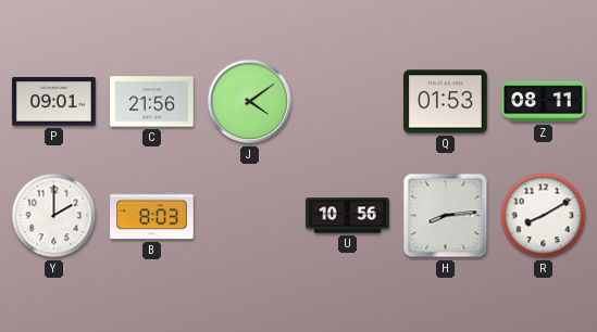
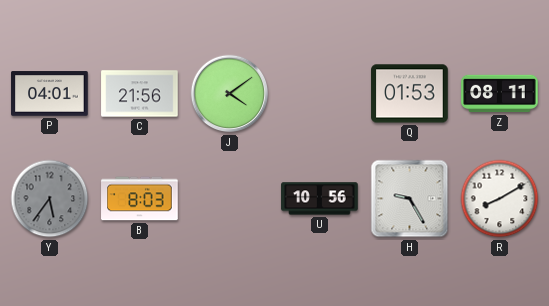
P: 09:01 -> 04:01
Y: 2:00 -> 5:36
Y dial: white -> grey
H: 8:14 -> 9:25
